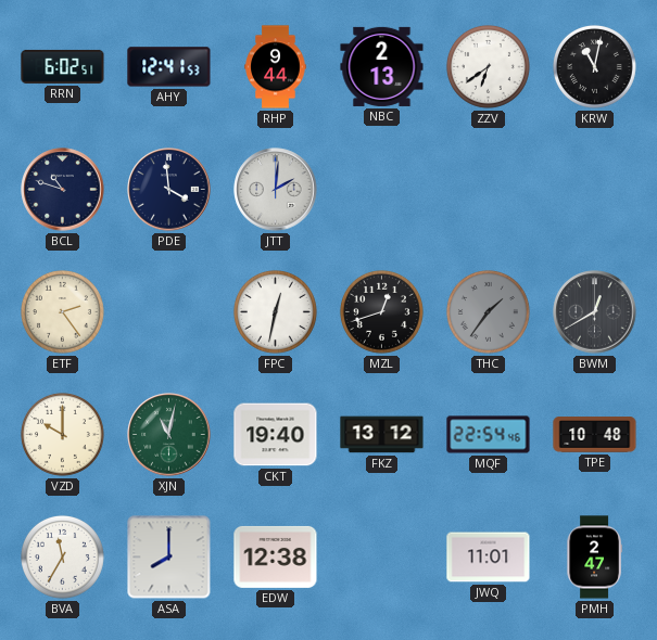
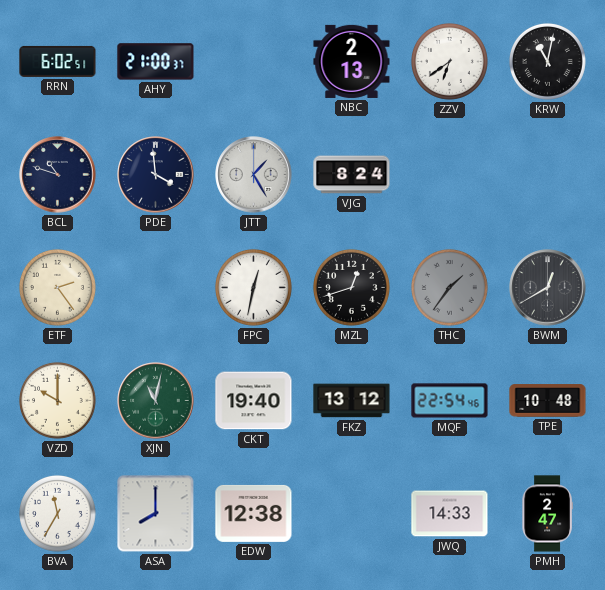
AHY: 12:41 -> 21:00
RHP: 9:44 -> none
JTT: 2:01 -> 1:25
VJG: none -> 8:24
JWQ: 11:01 -> 14:33
